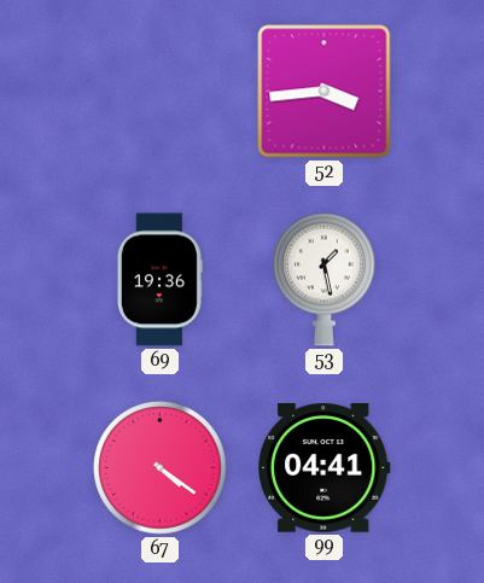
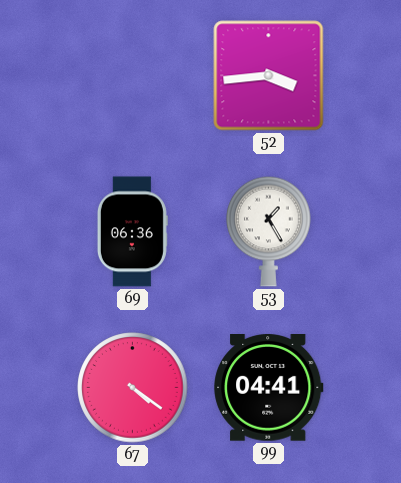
69: 19:36 -> 06:36
53: 1:28 -> 1:25
